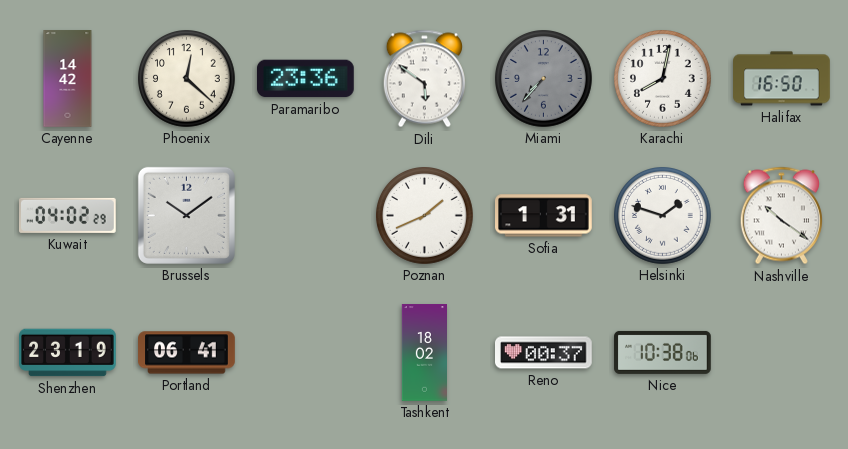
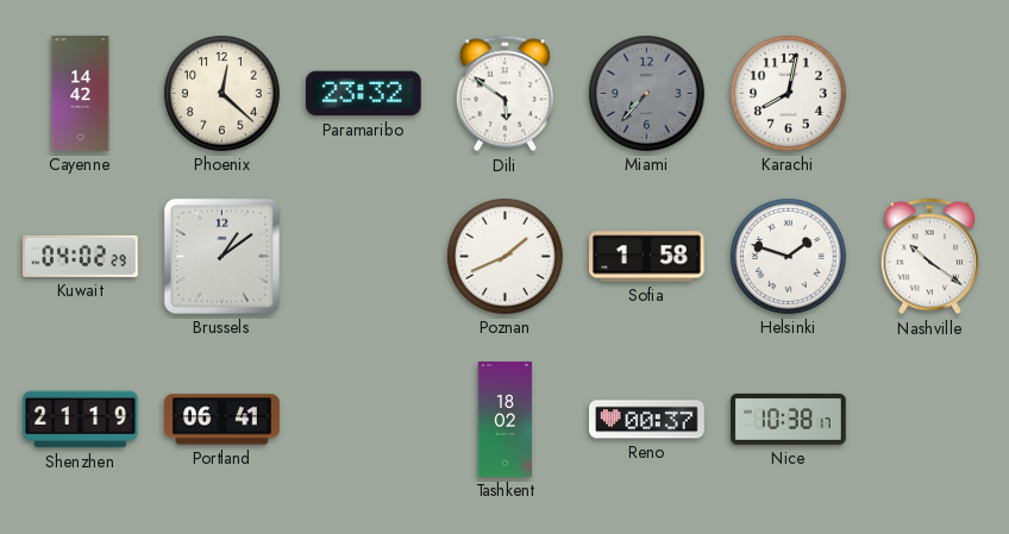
Paramaribo: 23:36 -> 23:32
Halifax: 16:50 -> none
Brussels: 10:09 -> 1:09
Sofia: 1:31 -> 1:58
Shenzhen: 23:19 -> 21:19
Nice: 10:38:06 -> 10:38:17
